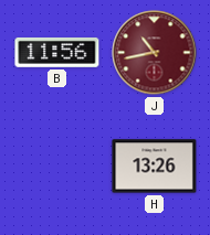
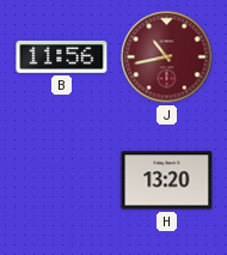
H: 13:26 -> 13:20
